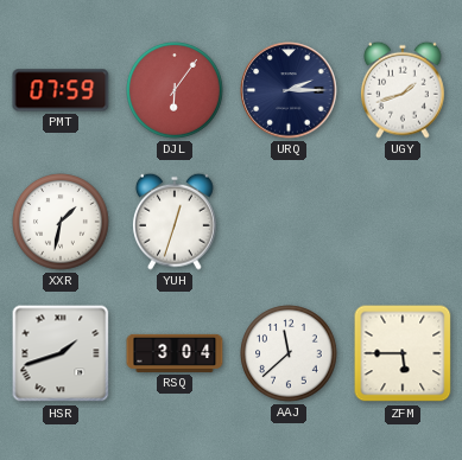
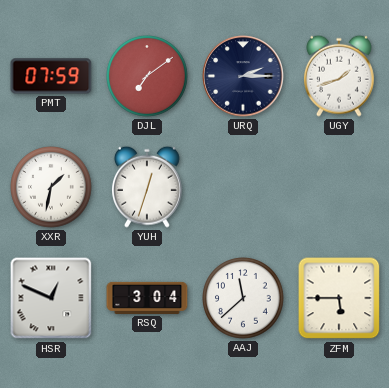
DJL: 6:06 -> 7:09
HSR: 1:42 -> 12:49
